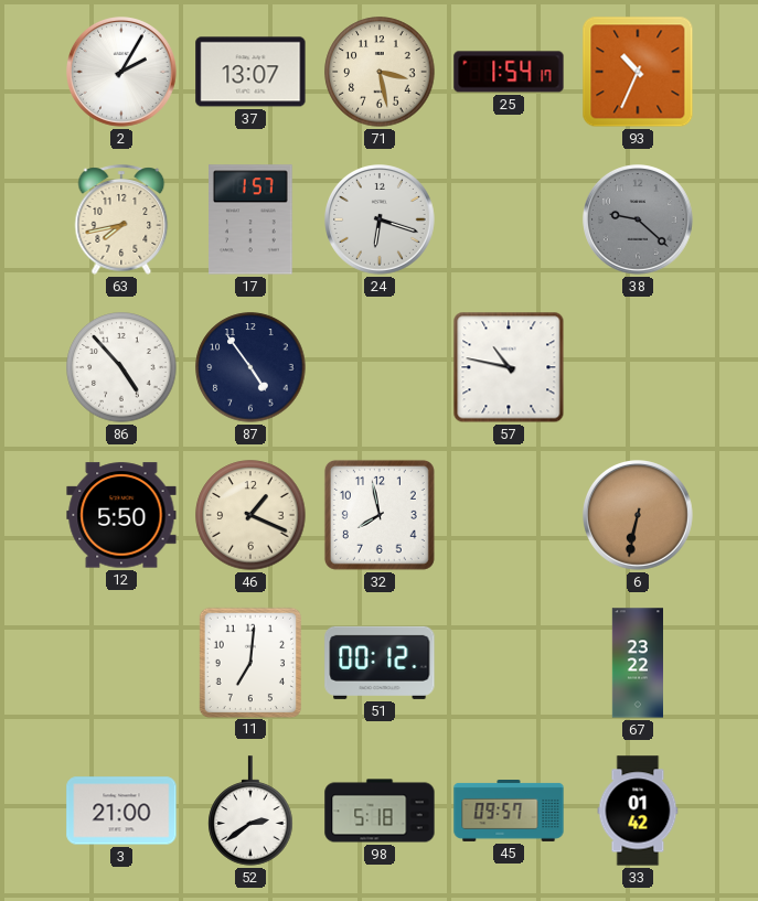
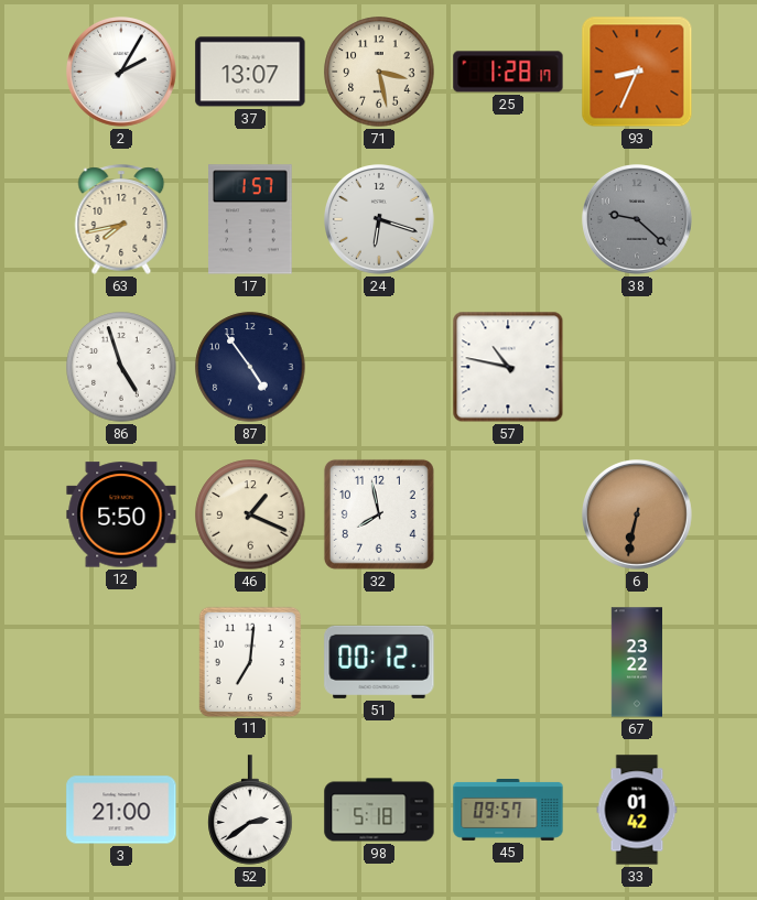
25: 1:54 -> 1:28
93: 10:34 -> 8:34
86: 4:53 -> 4:57
